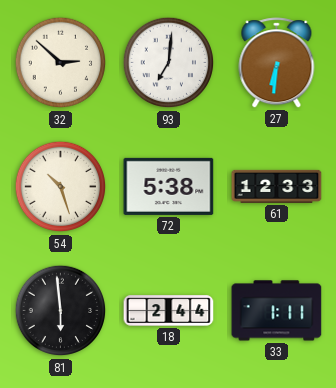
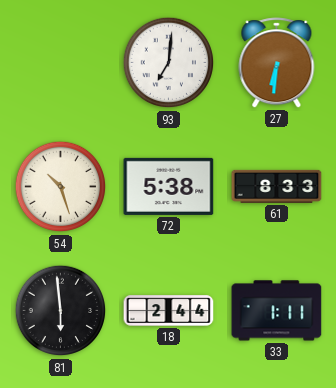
32: 2:52 -> none
61: 12:33 -> 8:33
